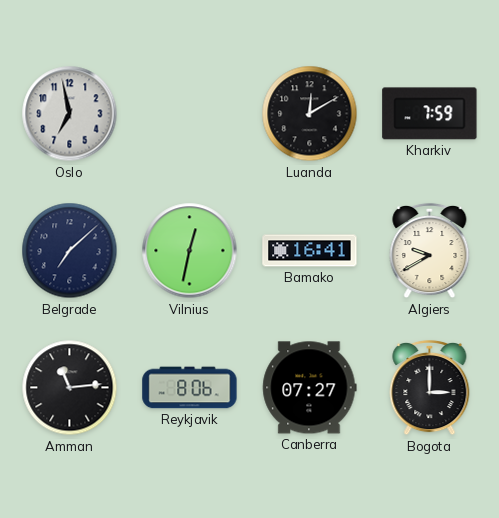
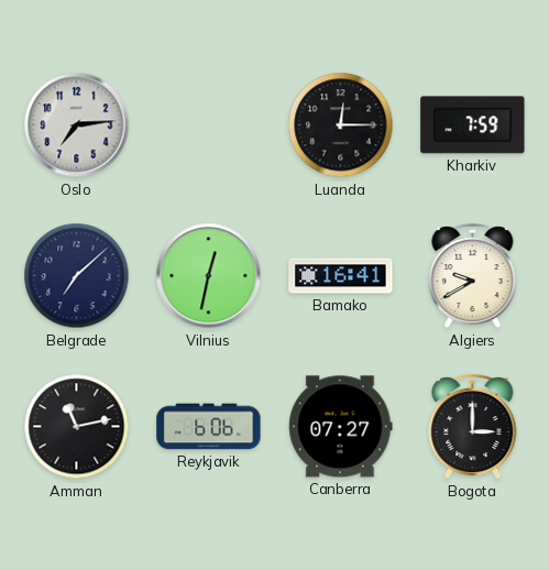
Oslo: 6:58 -> 7:14
Luanda: 12:10 -> 12:15
Amman: 11:14 -> 11:13
Reykjavik: 8:06 -> 6:06
